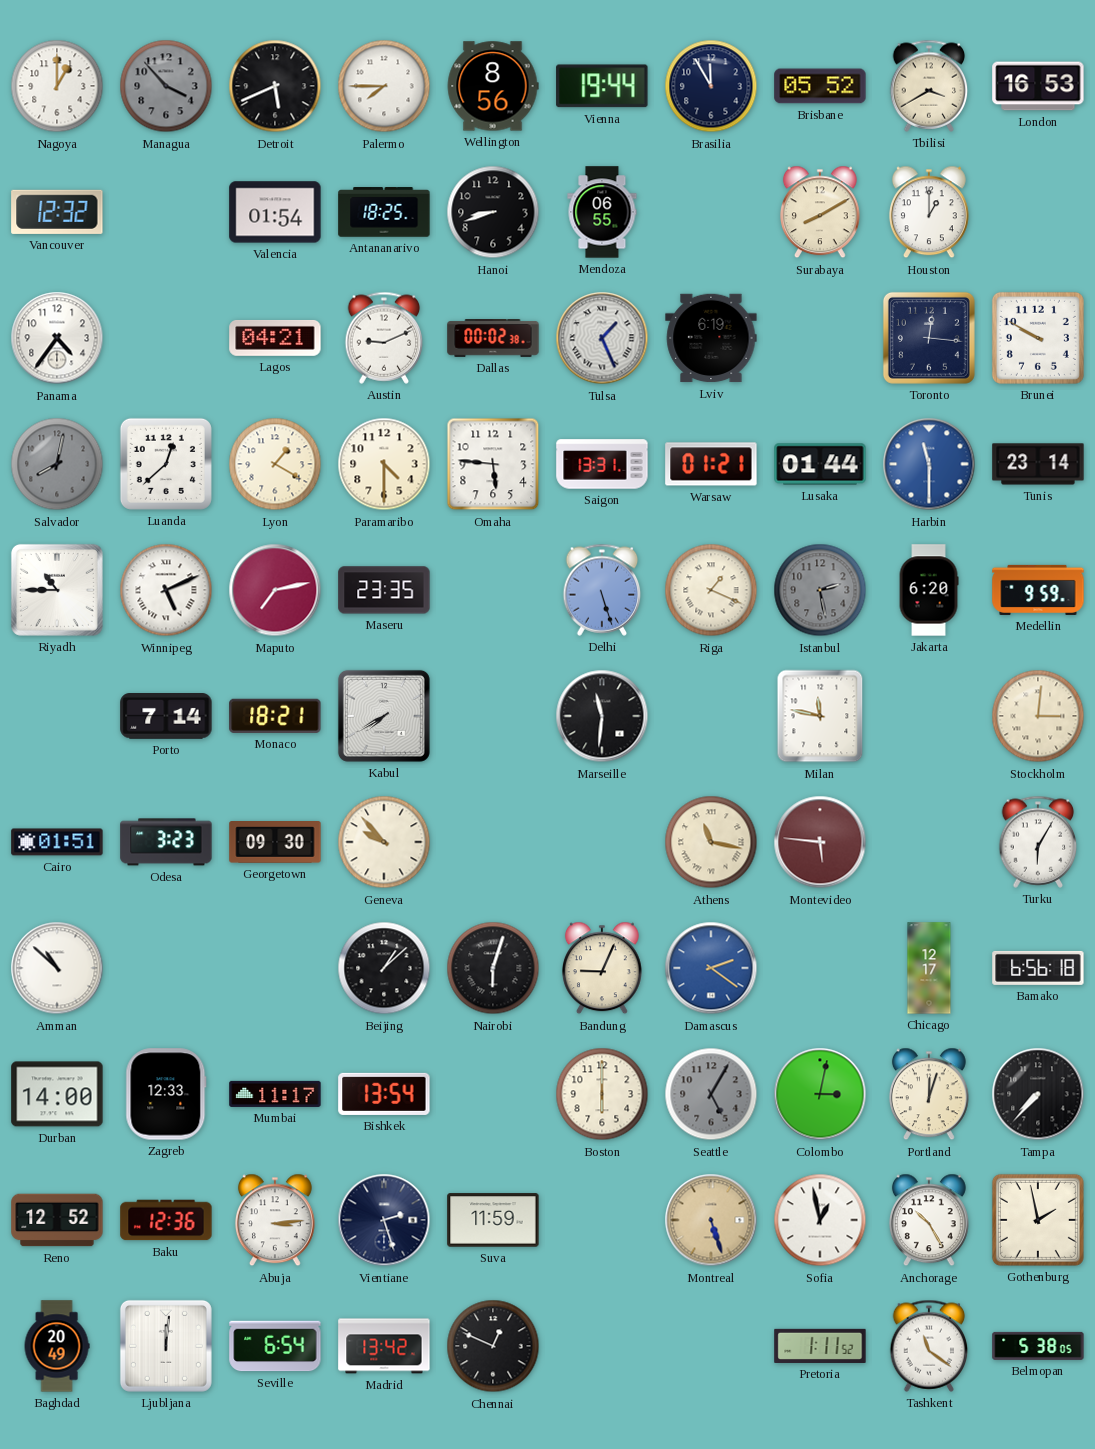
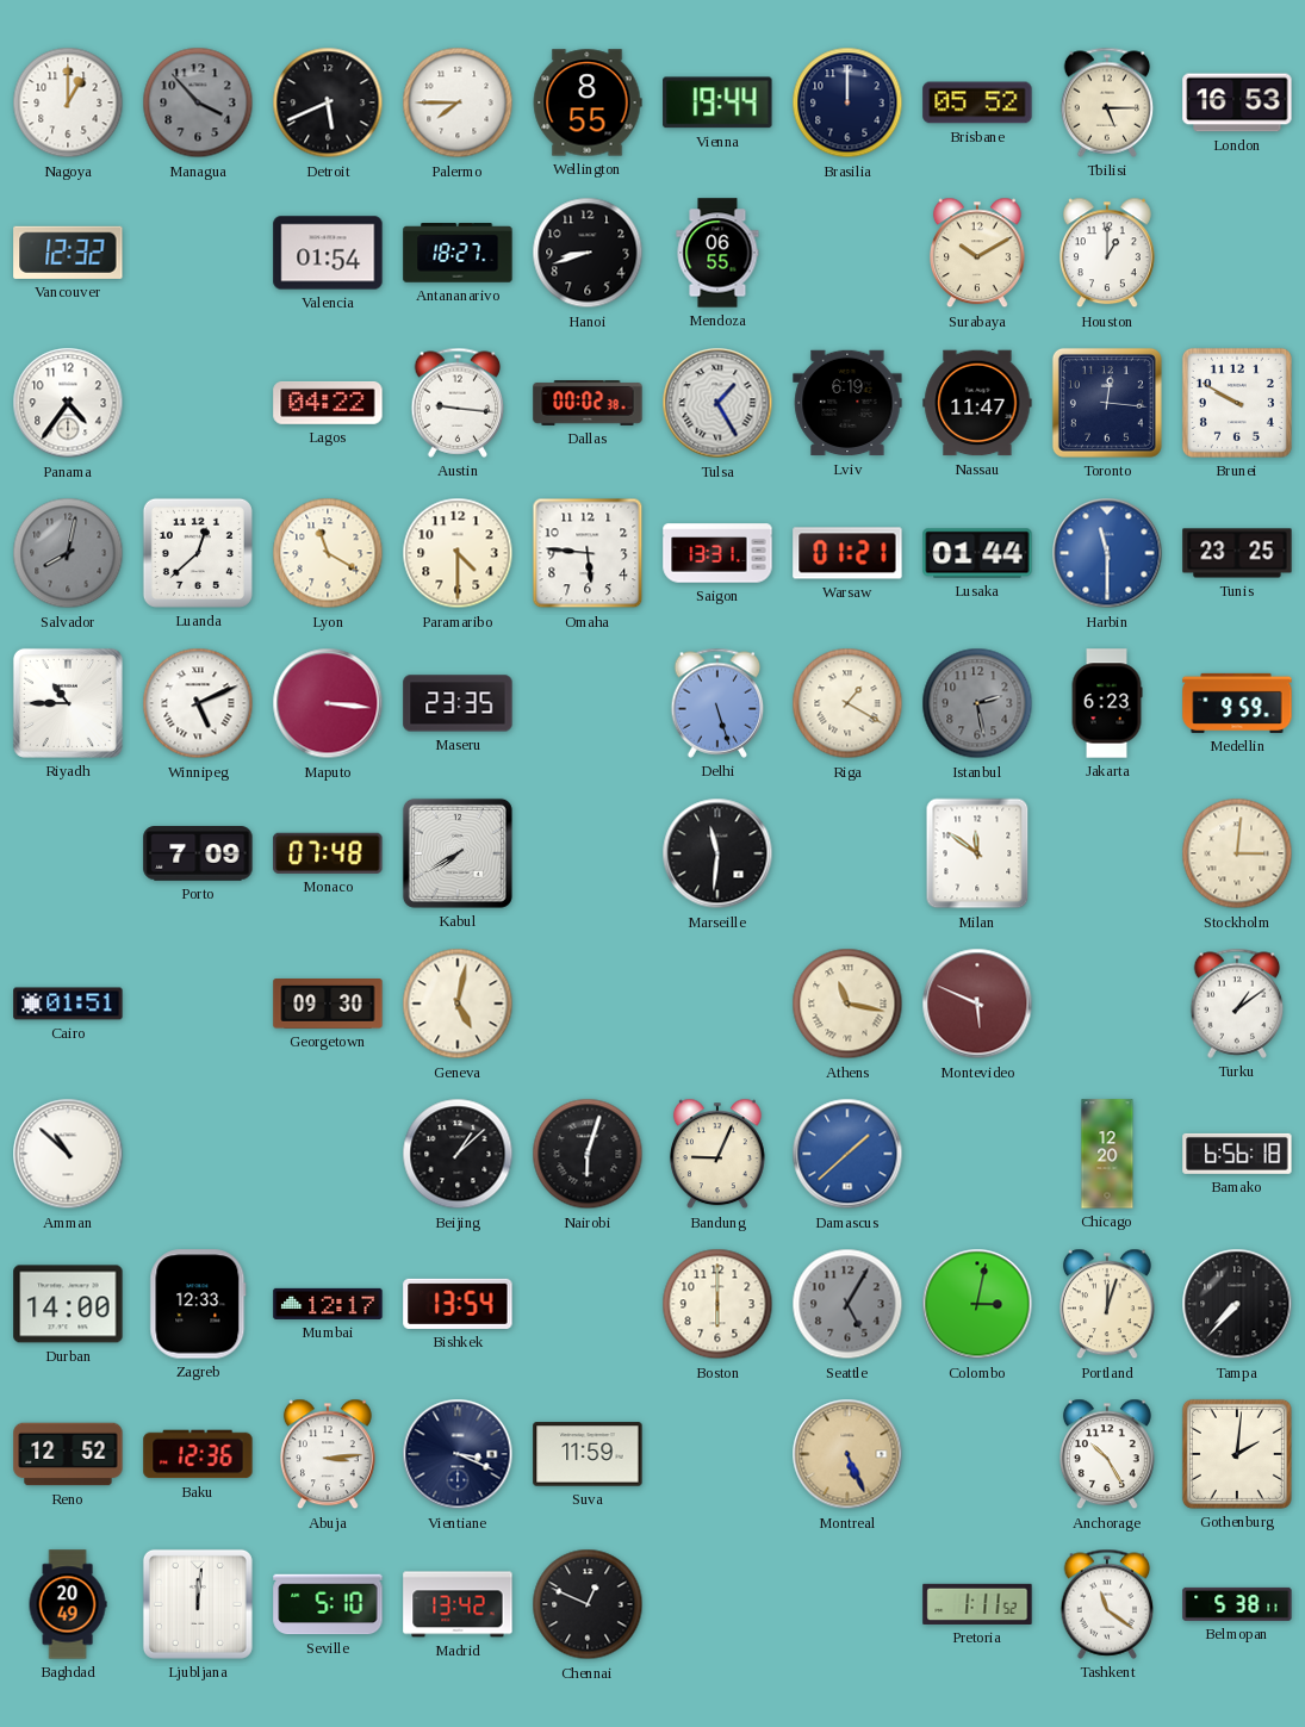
Wellington: 8:56 -> 8:55
Brasilia: 11:55 -> 12:00
Tbilisi: 3:40 -> 5:15
Antananarivo: 18:25 -> 18:27
Surabaya: 8:10 -> 10:10
Lagos: 04:21 -> 04:22
Austin: 9:11 -> 9:16
Tulsa: 1:26 -> 1:25
Nassau: none -> 11:47
Lyon: 1:20 -> 11:20
Tunis: 23:14 -> 23:25
Maputo: 7:13 -> 3:16
Riga: 1:19 -> 1:20
Jakarta: 6:20 -> 6:23
Porto: 7:14 -> 7:09
Monaco: 18:21 -> 07:48
Milan: 11:47 -> 11:51
Odesa: 3:23 -> none
Geneva: 9:53 -> 5:02
Montevideo: 5:46 -> 5:49
Turku: 6:05 -> 1:09
Damascus: 2:21 -> 1:38
Chicago: 12:17 -> 12:20
Mumbai: 11:17 -> 12:17
Vientiane: 2:27 -> 3:19
Montreal: 5:27 -> 5:26
Sofia: 12:58 -> none
Gothenburg: 1:58 -> 2:01
Seville: 6:54 -> 5:10
Belmopan: 5:38:05 -> 5:38:11
